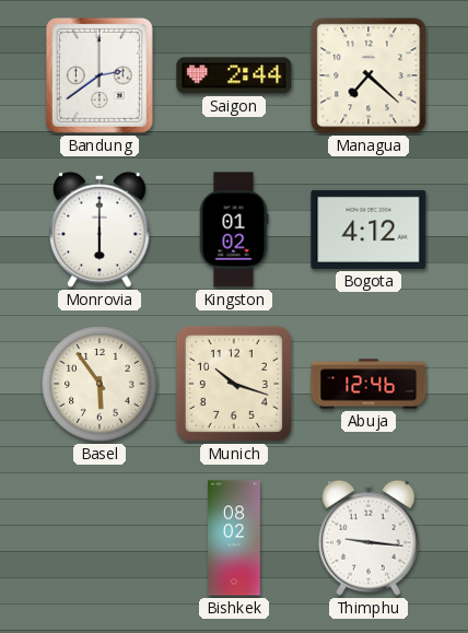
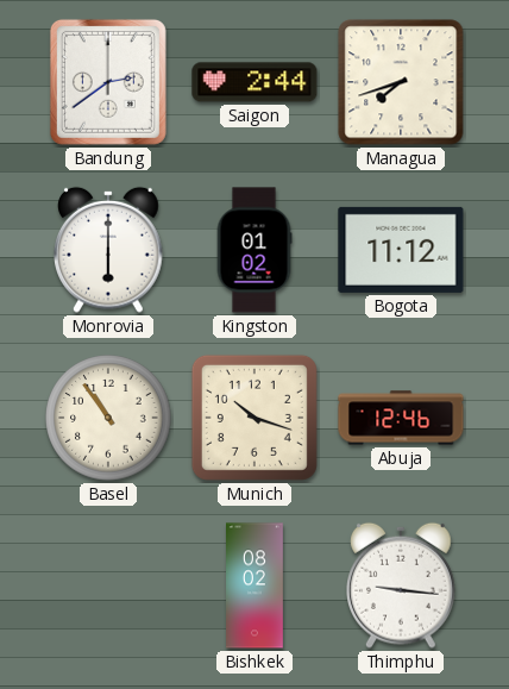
Managua: 7:22 -> 7:42
Bogota: 4:12 -> 11:12
Basel: 5:54 -> 10:54
